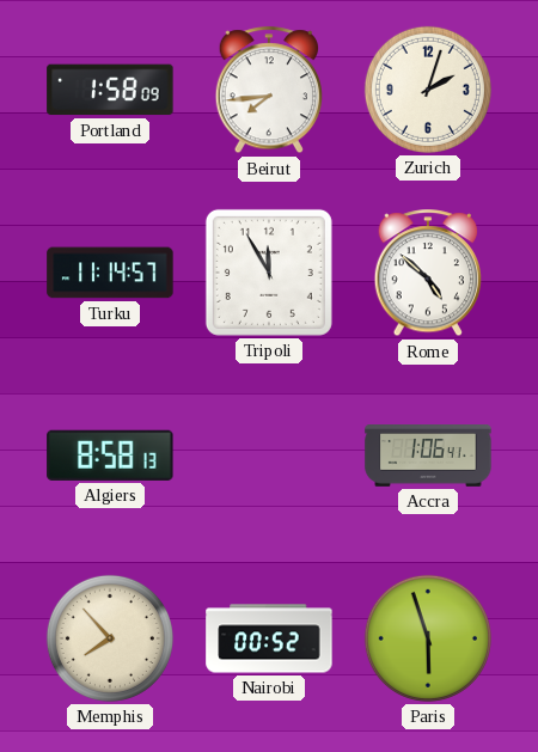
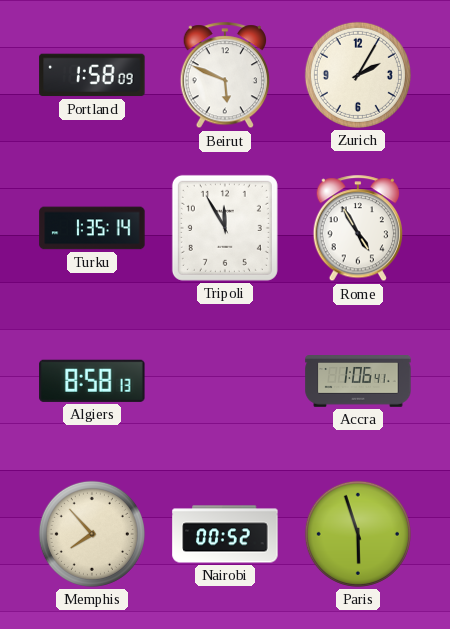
Beirut: 7:44 -> 5:49
Zurich: 2:03 -> 2:05
Turku: 11:14 -> 1:35
Rome: 4:52 -> 4:55
